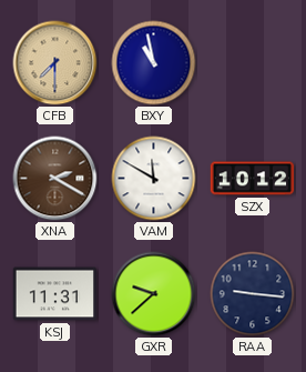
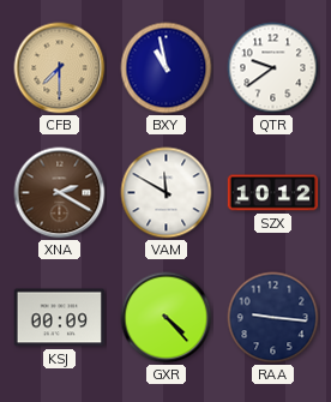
QTR: none -> 9:39
KSJ: 11:31 -> 00:09
GXR: 9:38 -> 4:23
